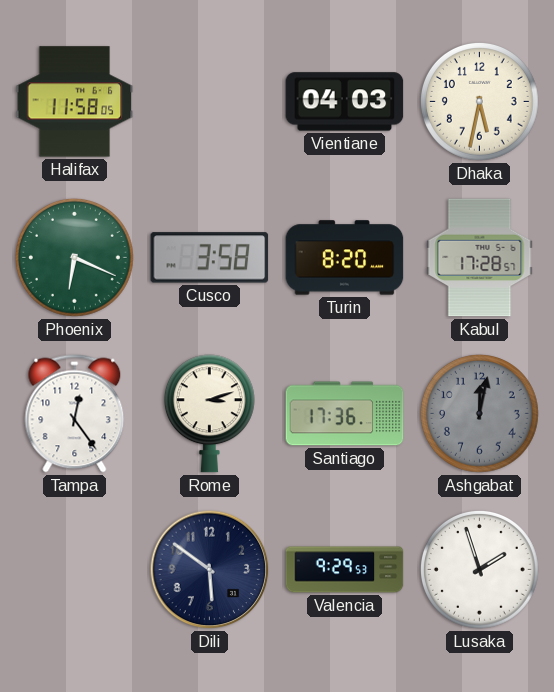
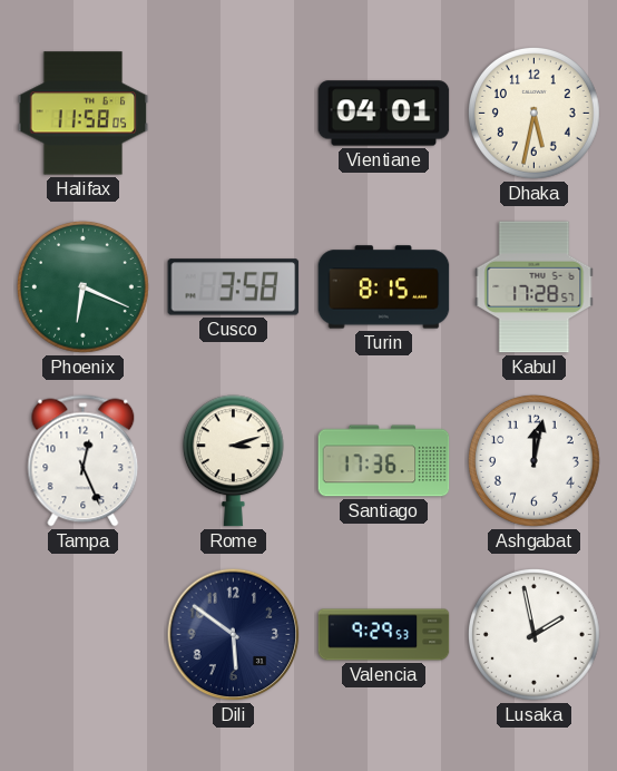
Vientiane: 04:03 -> 04:01
Turin: 8:20 -> 8:15
Tampa: 12:24 -> 12:26
Ashgabat dial: grey -> white
Lusaka: 1:57 -> 1:58
